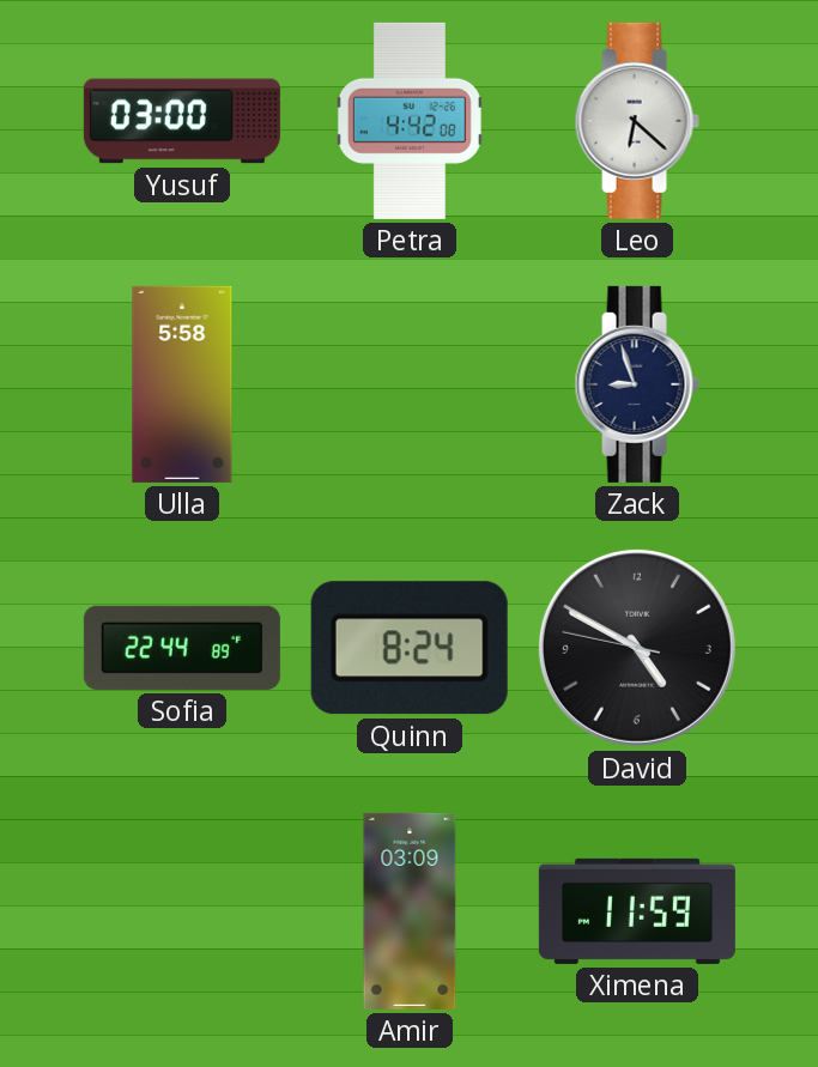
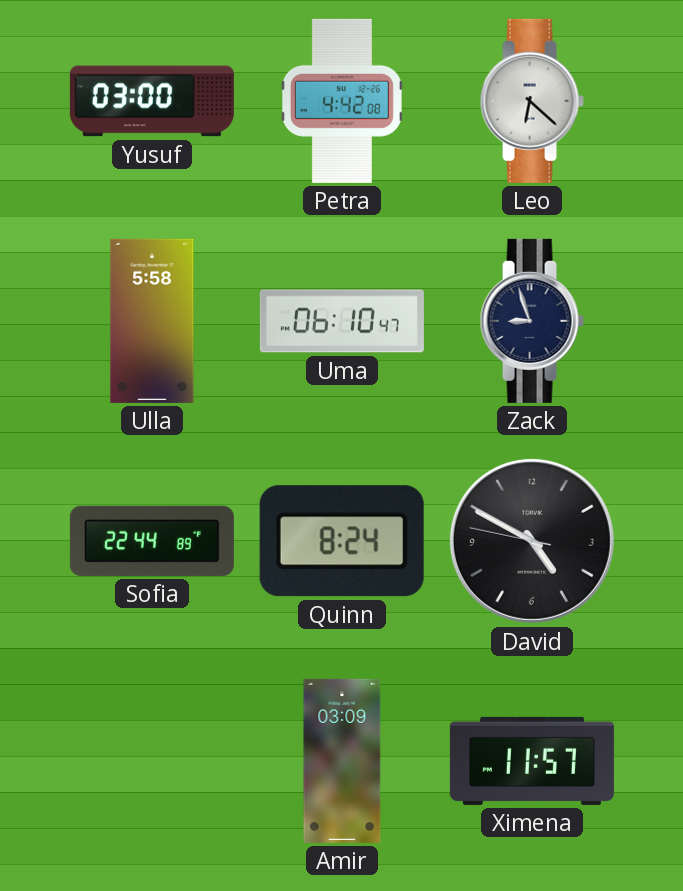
Uma: none -> 06:10
Ximena: 11:59 -> 11:57
